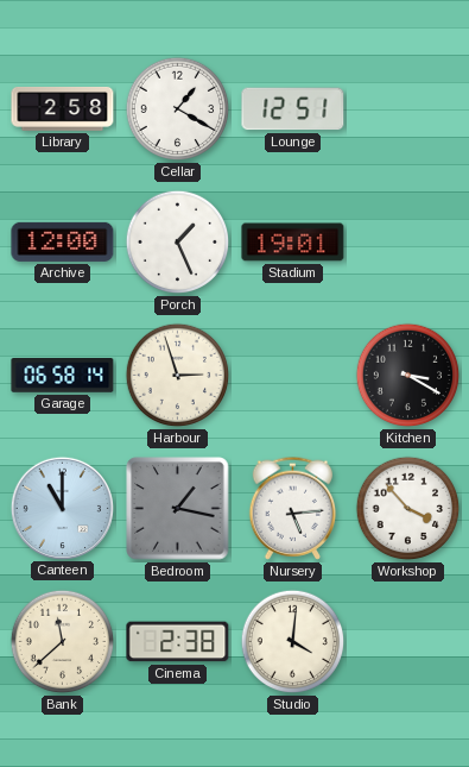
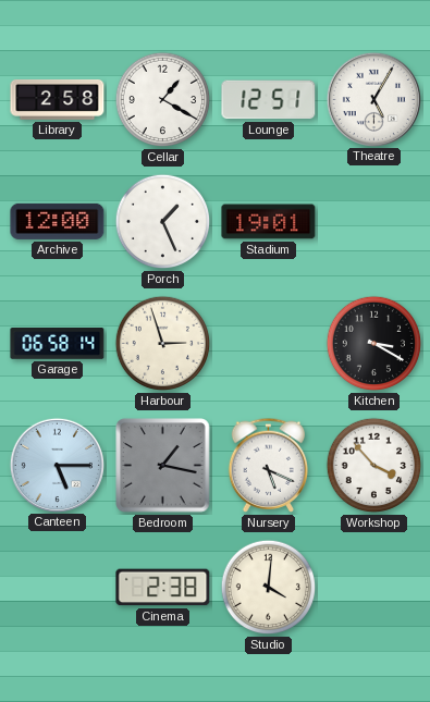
Theatre: none -> 5:05
Canteen: 11:00 -> 5:15
Nursery: 5:14 -> 5:19
Bank: 11:38 -> none
